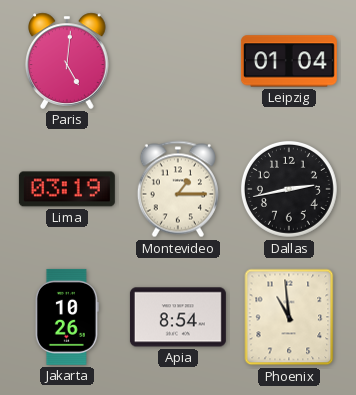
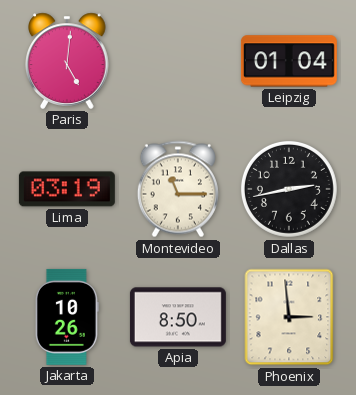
Montevideo: 1:15 -> 11:15
Apia: 8:54 -> 8:50
Phoenix: 10:59 -> 2:59
